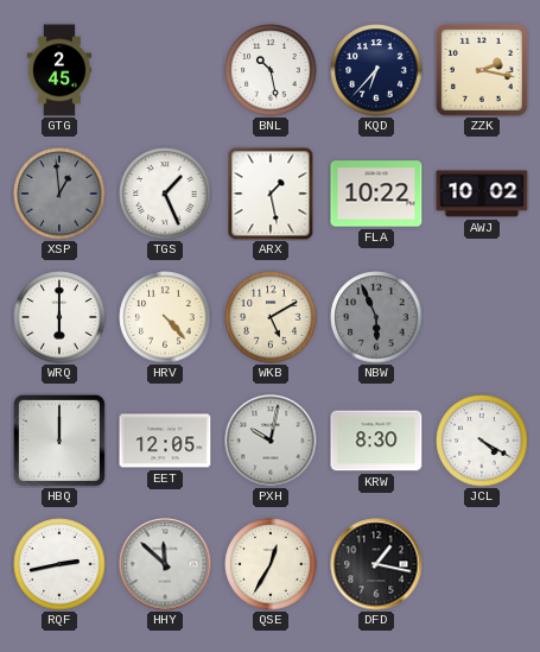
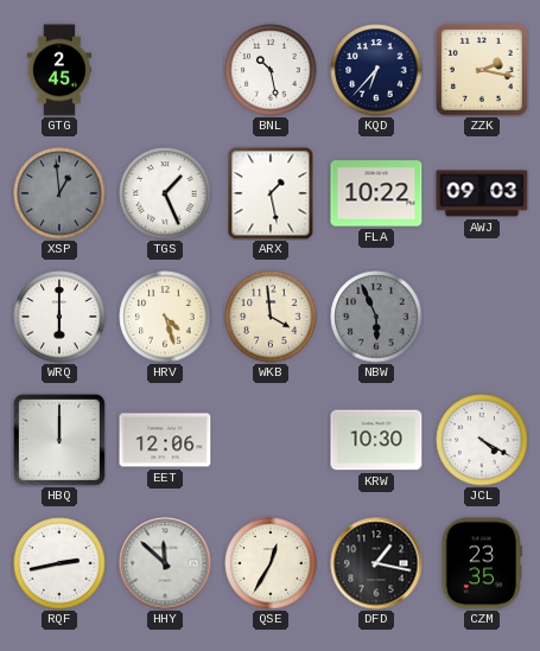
AWJ: 10:02 -> 09:03
HRV: 4:23 -> 4:27
WKB: 5:10 -> 3:59
EET: 12:05 -> 12:06
PXH: 10:02 -> none
KRW: 8:30 -> 10:30
CZM: none -> 23:35
